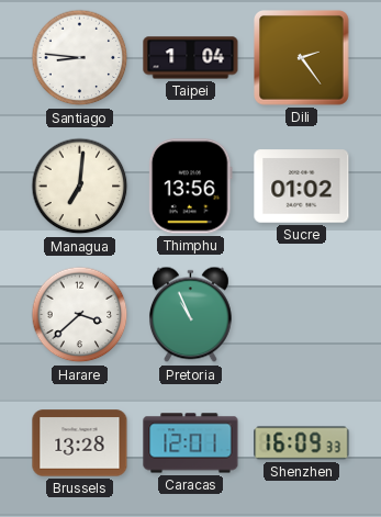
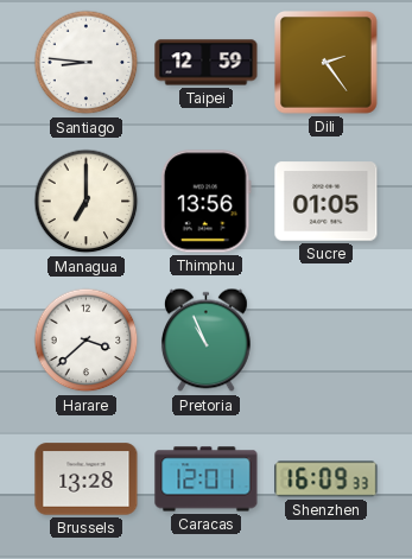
Taipei: 1:04 -> 12:59
Managua: 7:01 -> 7:00
Sucre: 01:02 -> 01:05
